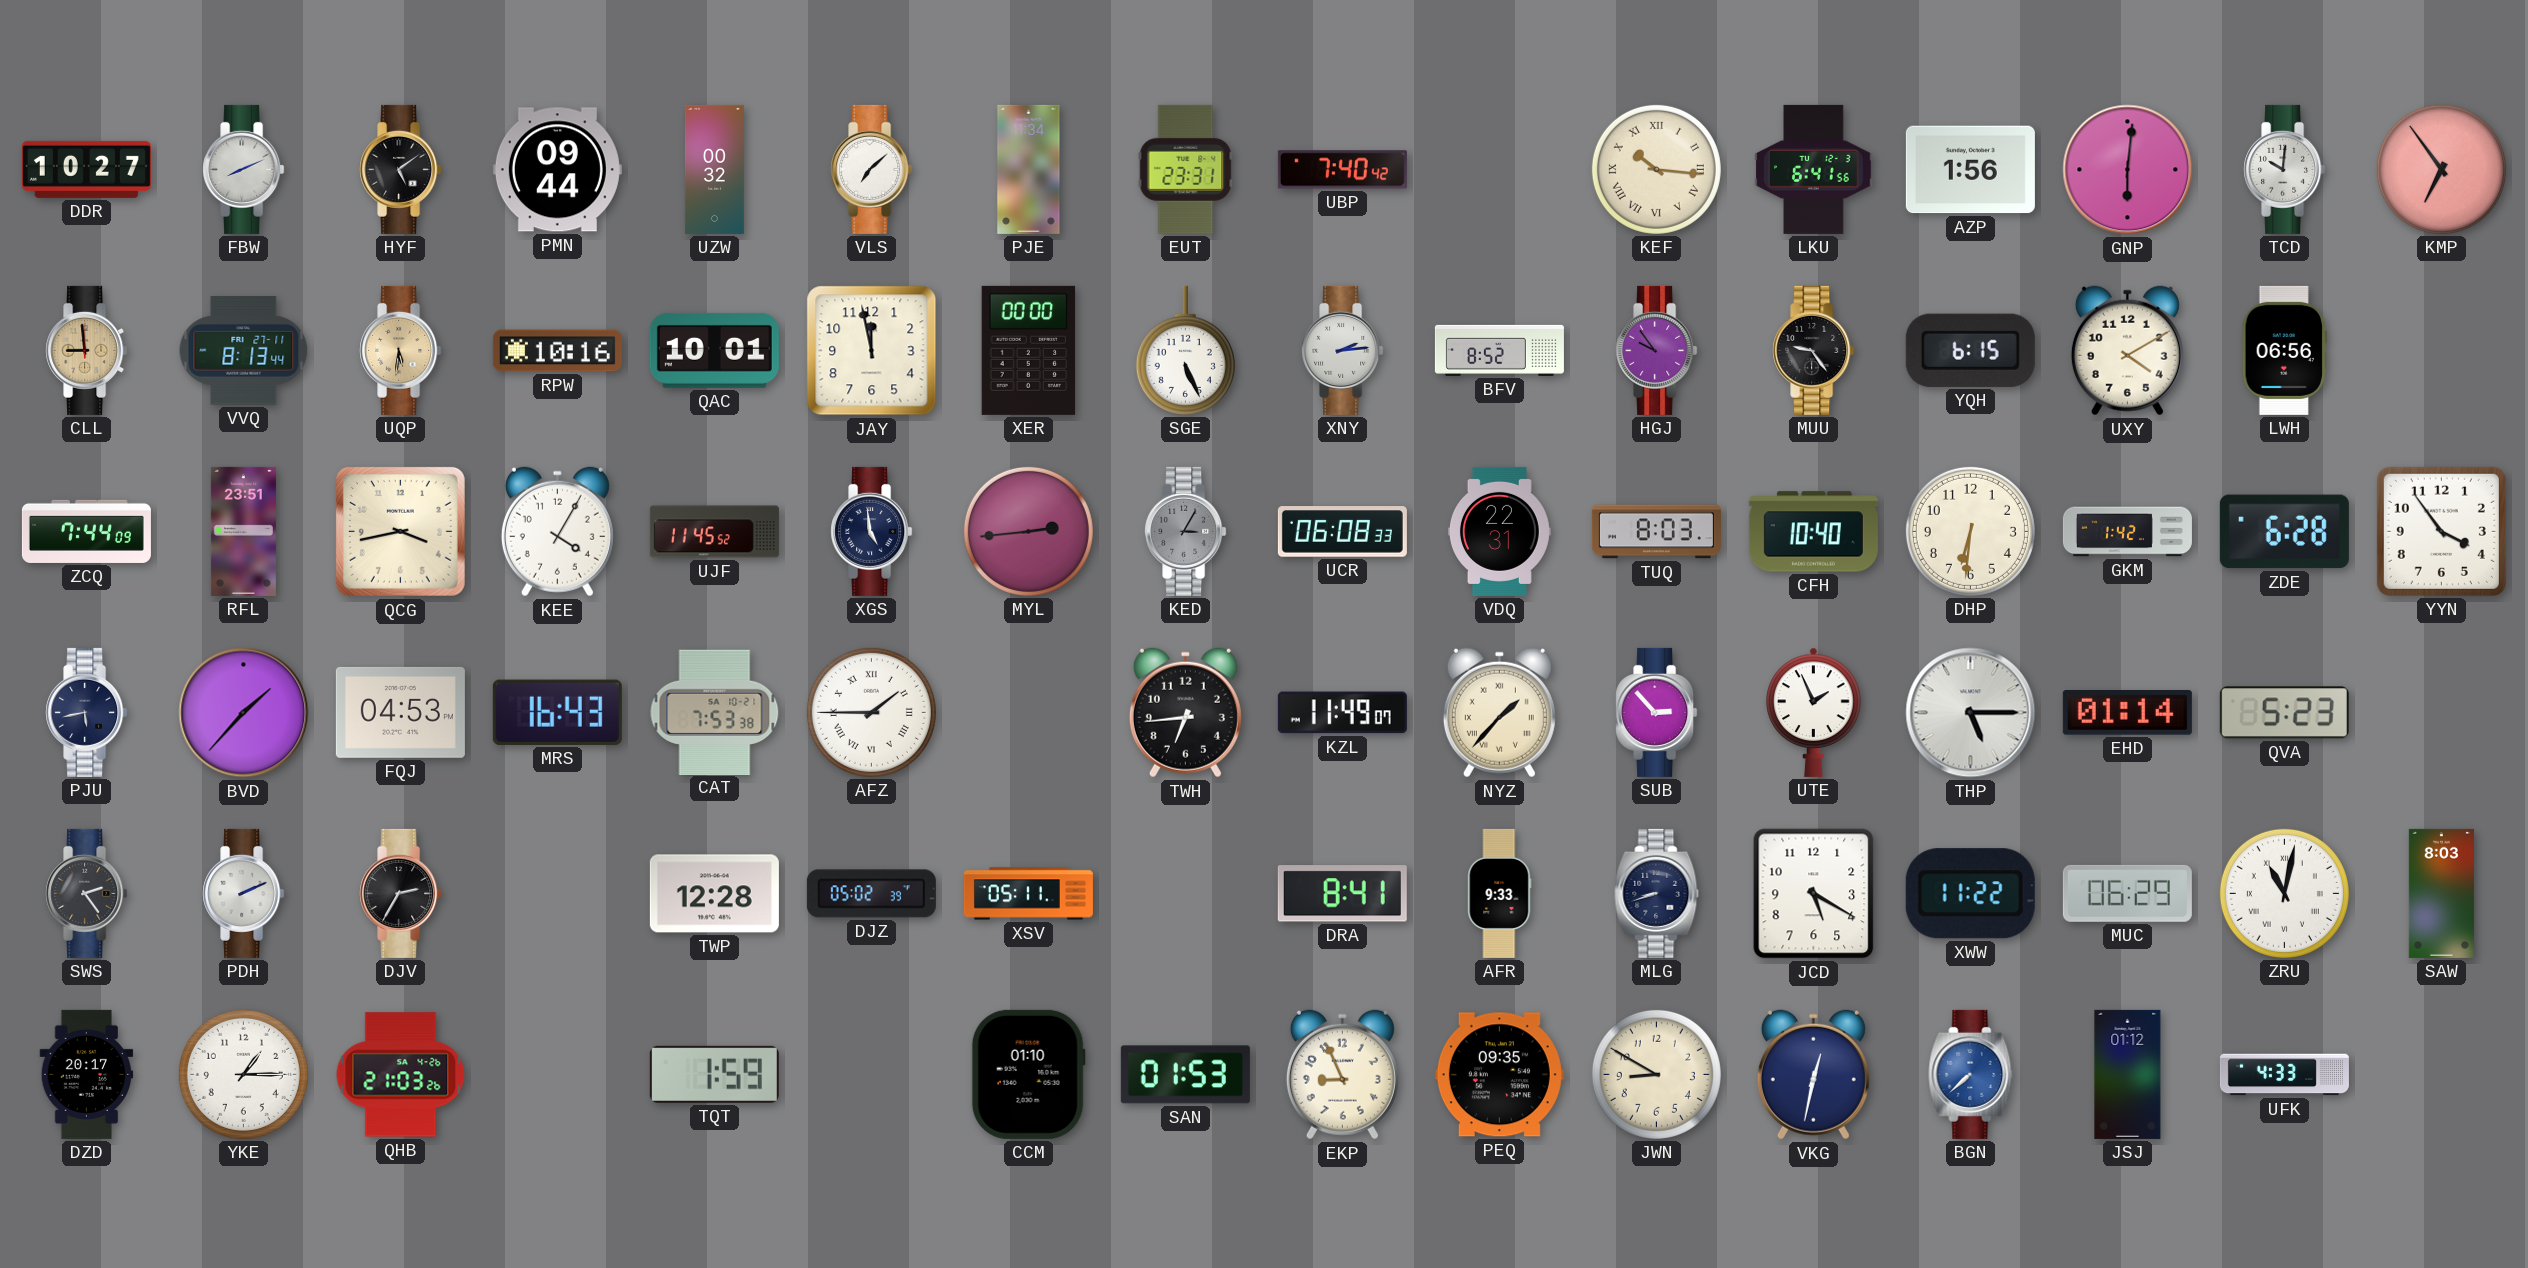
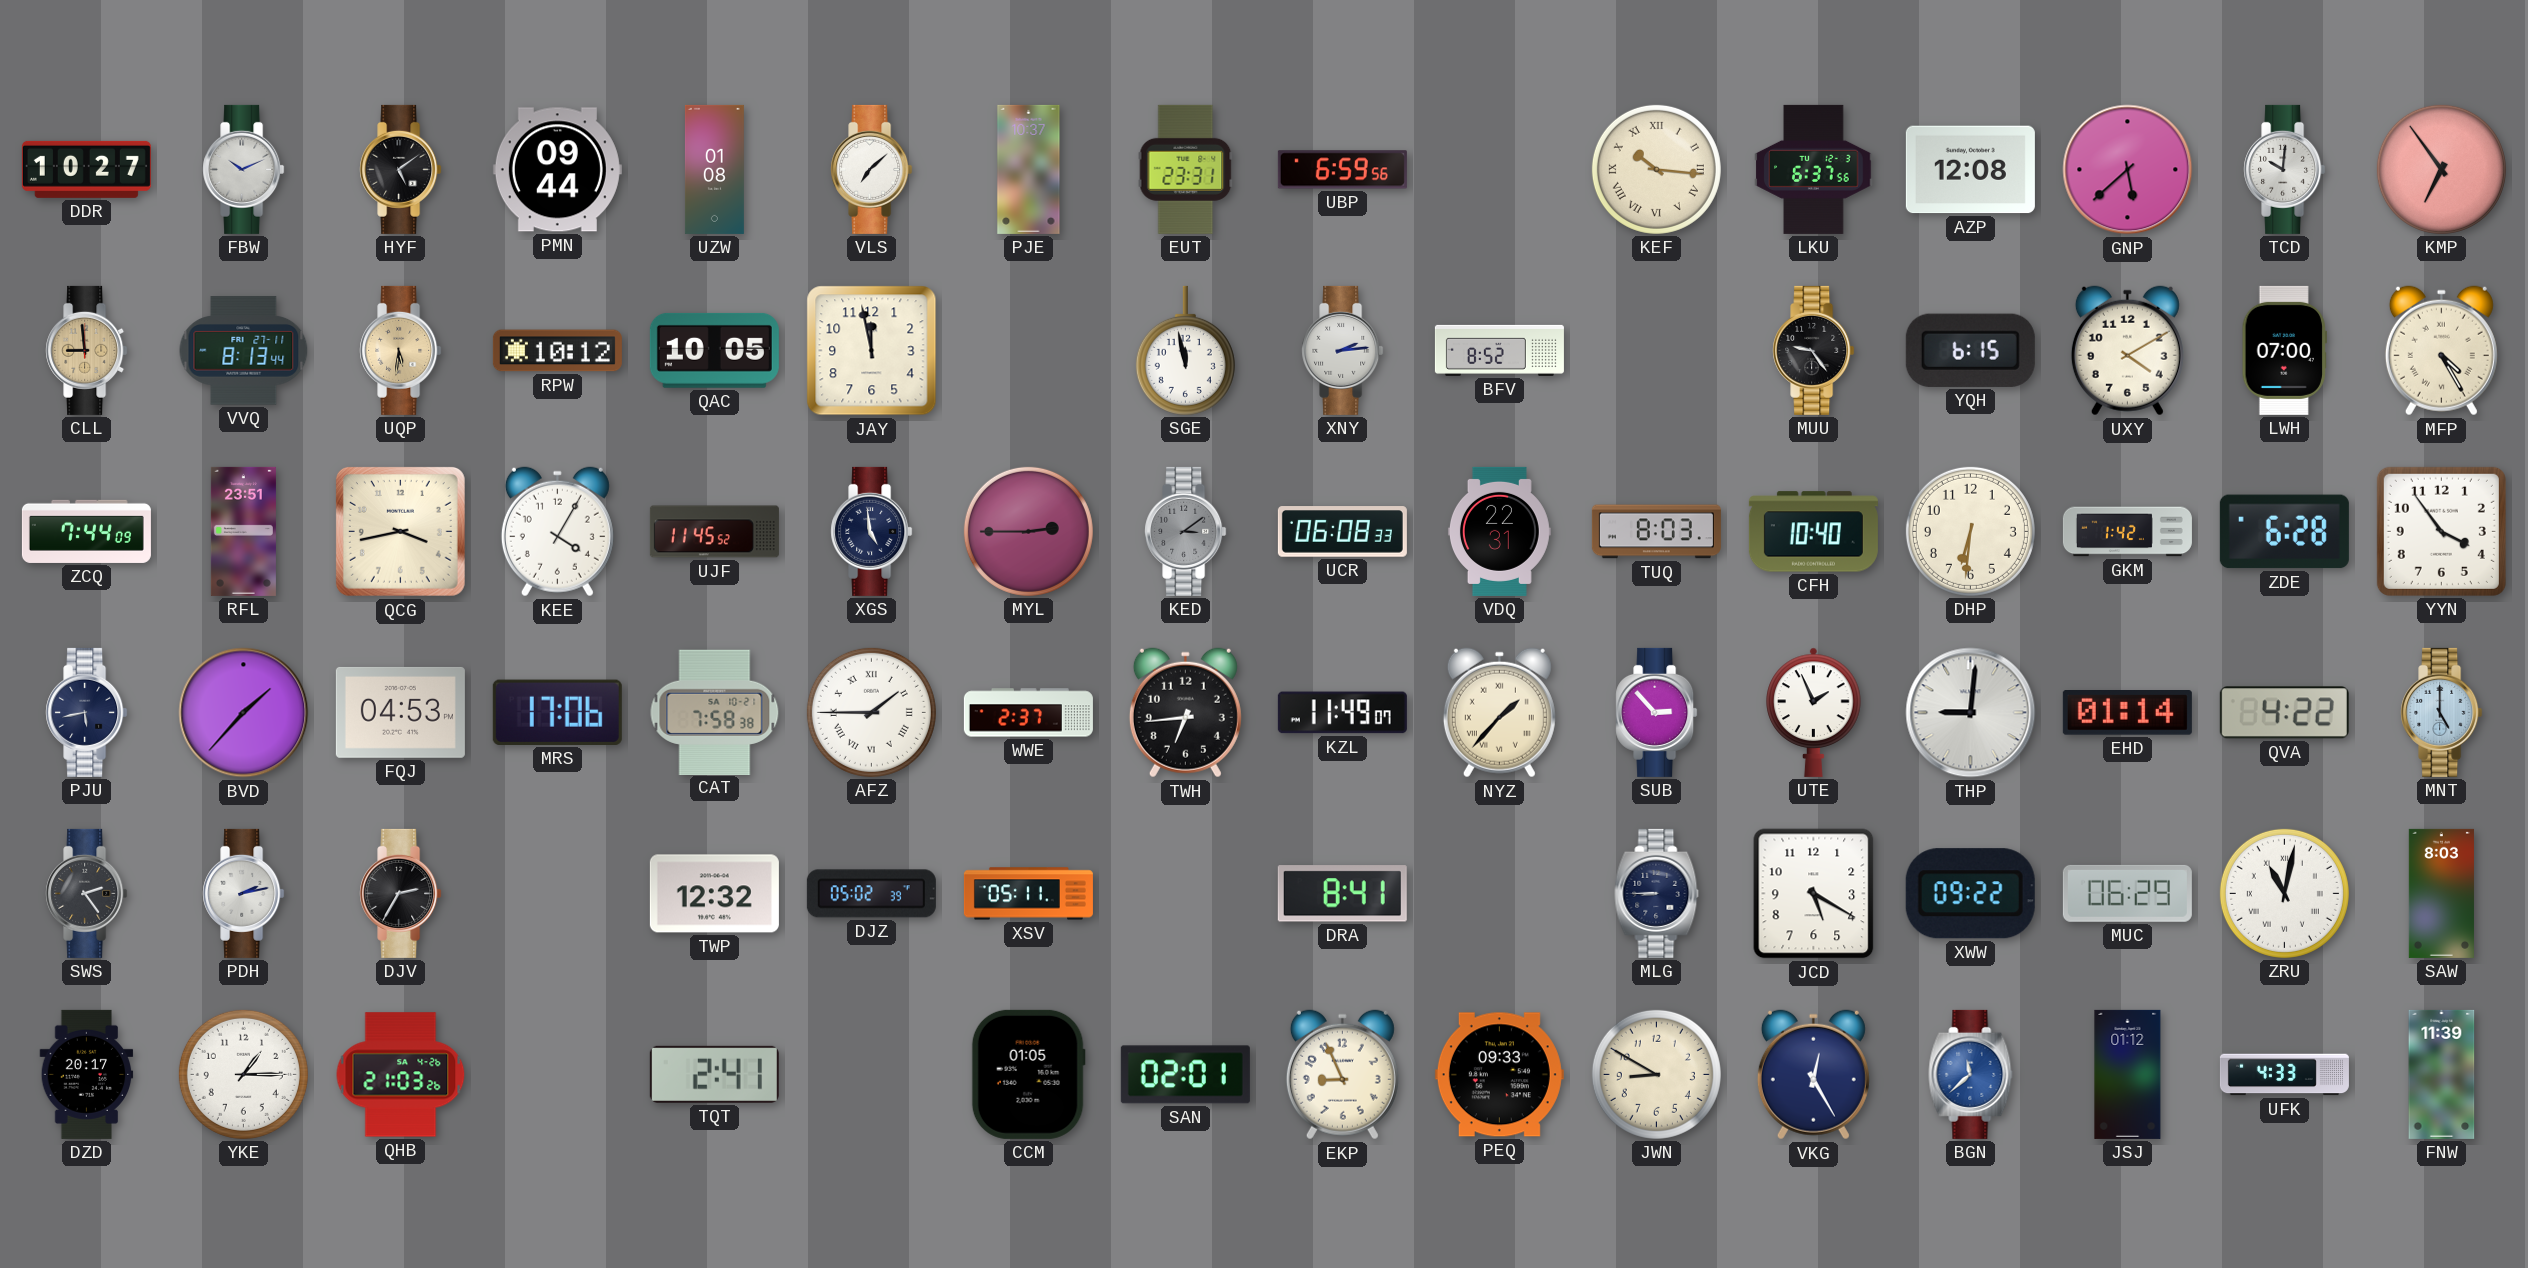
FBW: 8:11 -> 10:11
UZW: 00:32 -> 01:08
PJE: 11:34 -> 10:37
UBP: 7:40 -> 6:59
LKU: 6:41 -> 6:37
AZP: 1:56 -> 12:08
GNP: 6:01 -> 5:38
RPW: 10:16 -> 10:12
QAC: 10:01 -> 10:05
XER: 00:00 -> none
SGE: 5:26 -> 11:58
HGJ: 9:54 -> none
LWH: 06:56 -> 07:00
MFP: none -> 4:25
MYL: 2:44 -> 2:45
KED: 3:05 -> 3:09
MRS: 16:43 -> 17:06
CAT: 7:53 -> 7:58
WWE: none -> 2:37
THP: 5:15 -> 9:01
QVA: 5:23 -> 4:22
MNT: none -> 5:00
PDH: 2:11 -> 2:13
TWP: 12:28 -> 12:32
AFR: 9:33 -> none
MLG: 8:42 -> 8:45
XWW: 11:22 -> 09:22
TQT: 1:59 -> 2:41
CCM: 01:10 -> 01:05
SAN: 01:53 -> 02:01
PEQ: 09:35 -> 09:33
VKG: 12:32 -> 12:25
BGN: 7:38 -> 11:38
FNW: none -> 11:39
